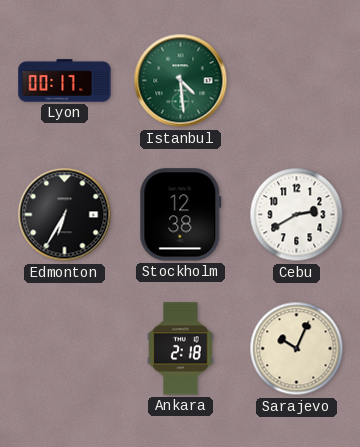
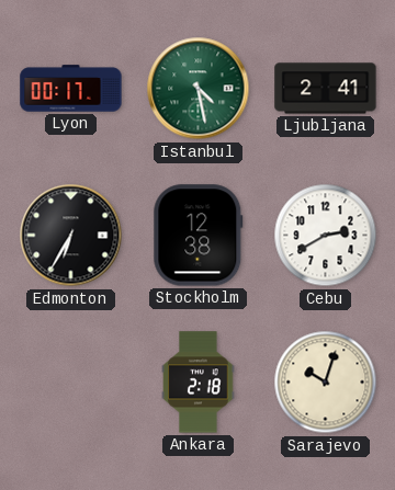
Istanbul: 4:29 -> 4:28
Ljubljana: none -> 2:41
Sarajevo: 10:04 -> 10:03
